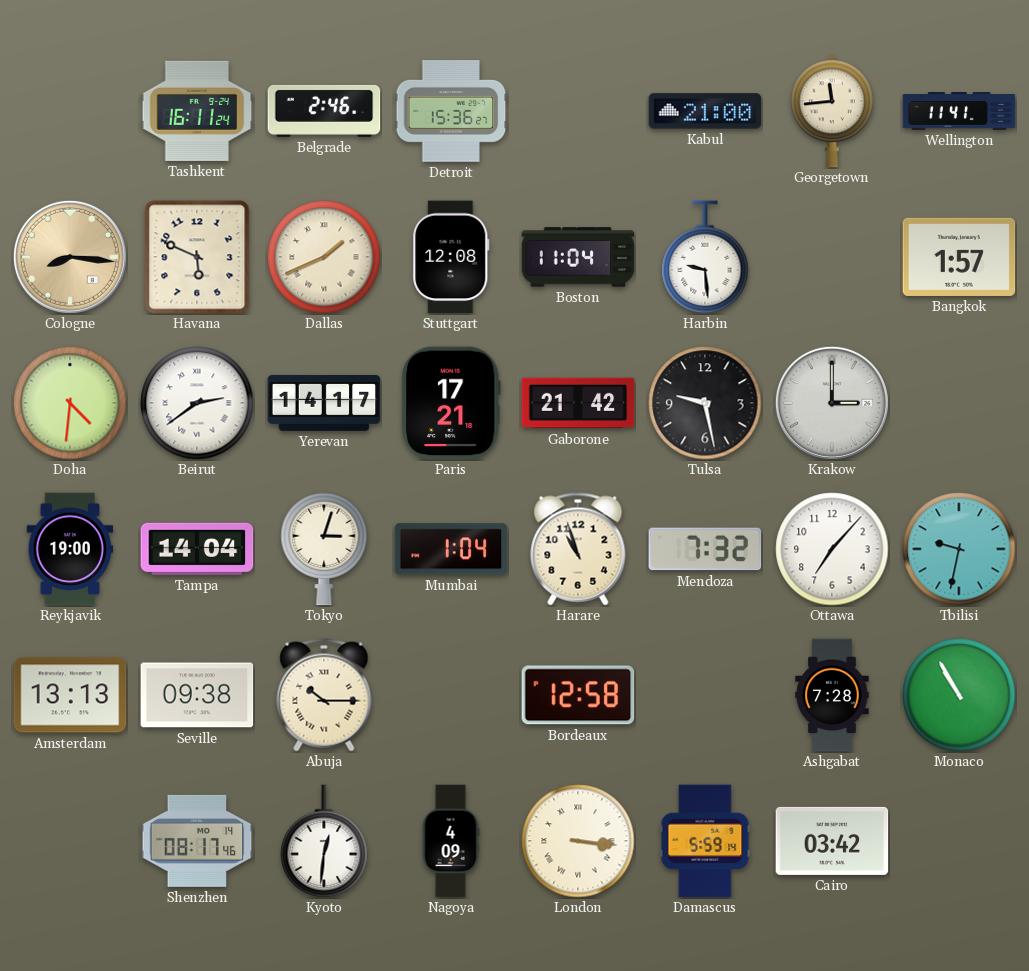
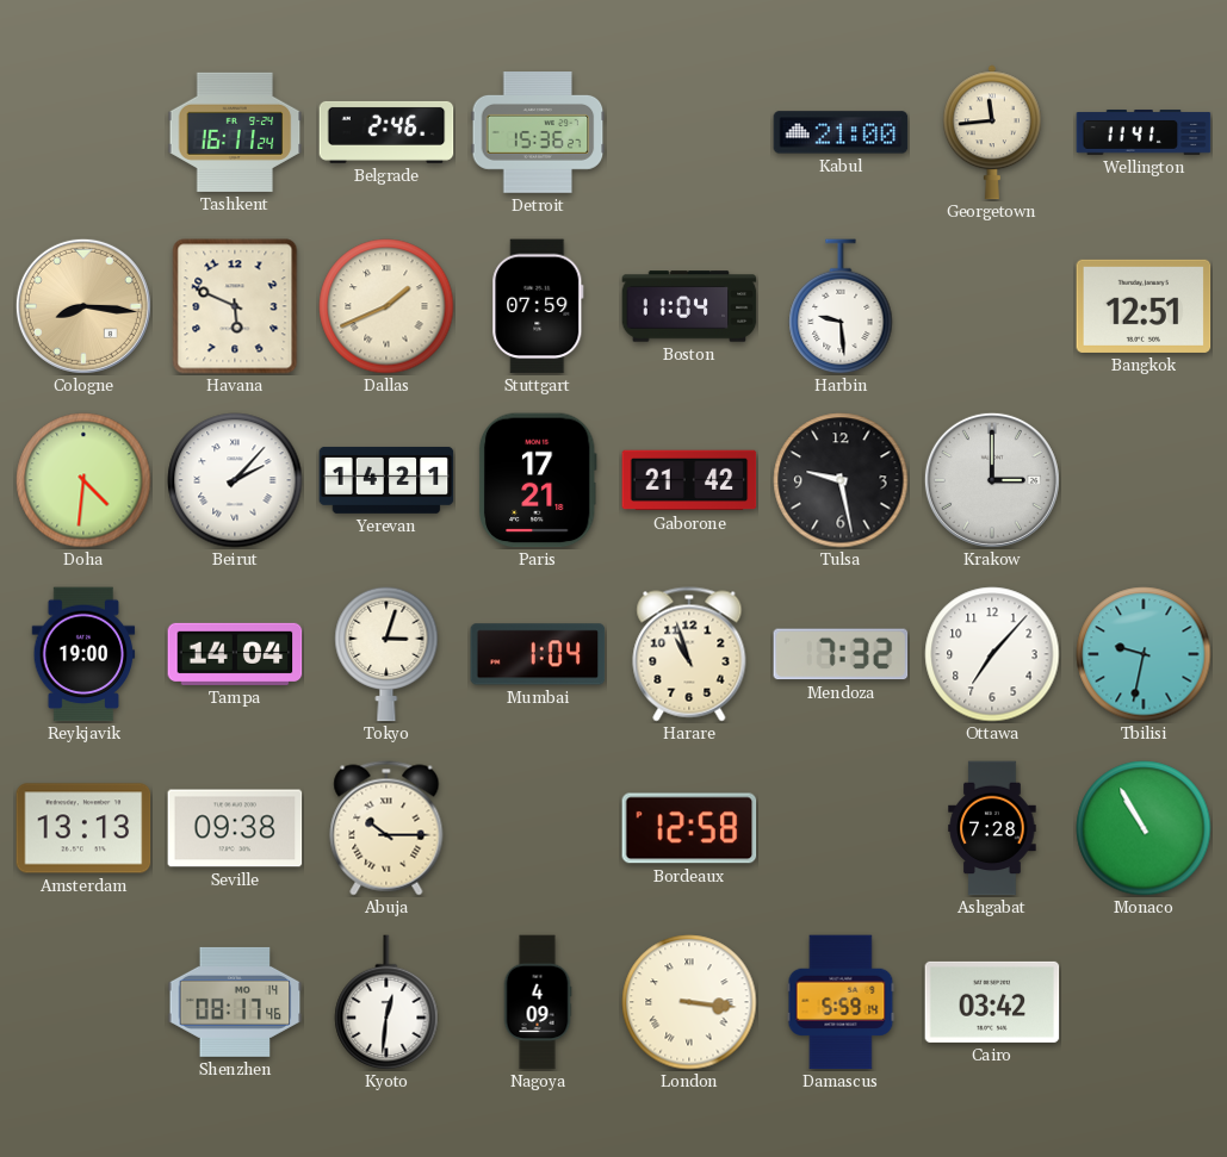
Stuttgart: 12:08 -> 07:59
Bangkok: 1:57 -> 12:51
Beirut: 2:39 -> 2:07
Yerevan: 14:17 -> 14:21
